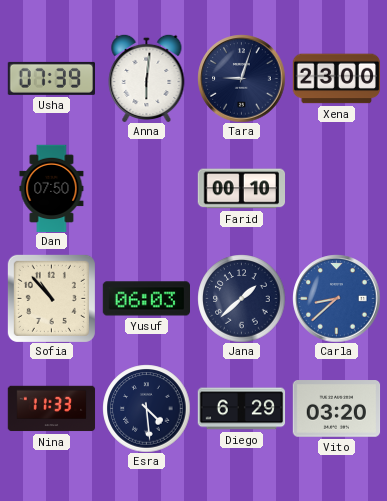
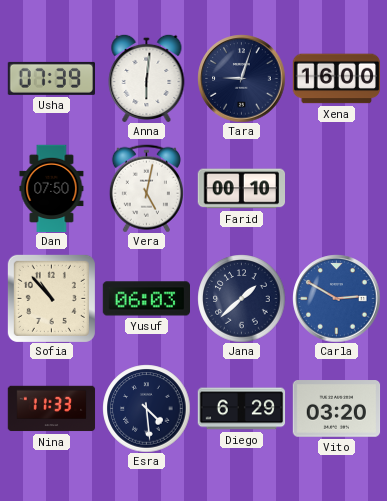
Xena: 23:00 -> 16:00
Vera: none -> 5:02
Carla: 8:38 -> 2:50
